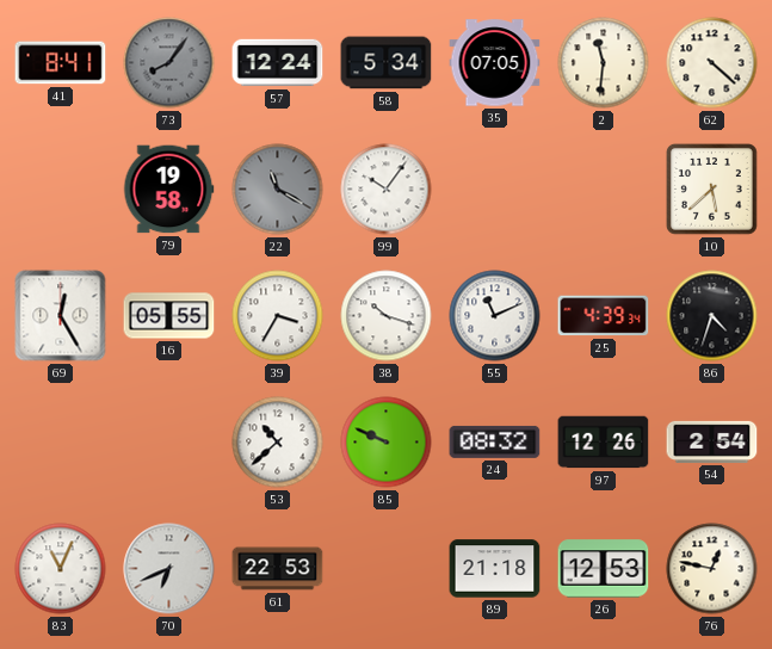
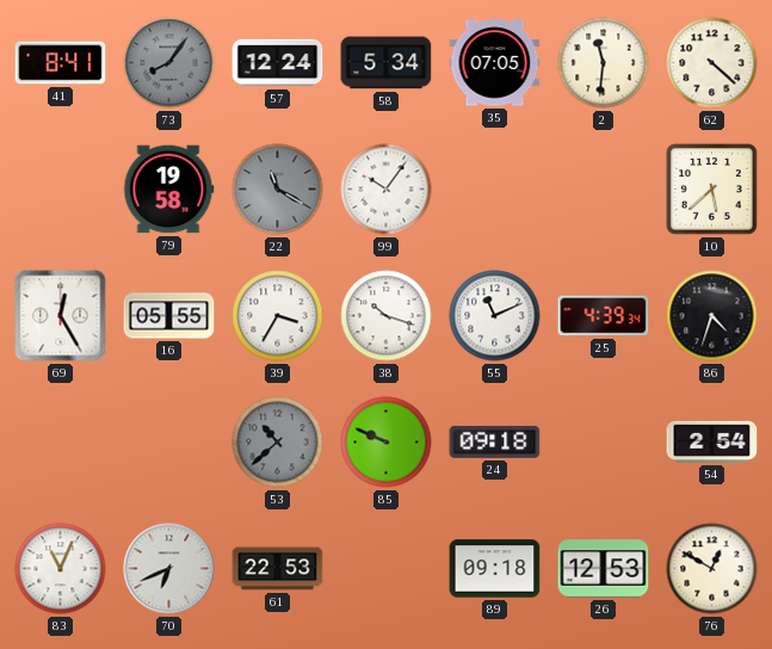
53 dial: white -> grey
24: 08:32 -> 09:18
97: 12:26 -> none
89: 21:18 -> 09:18
76: 12:47 -> 12:50
